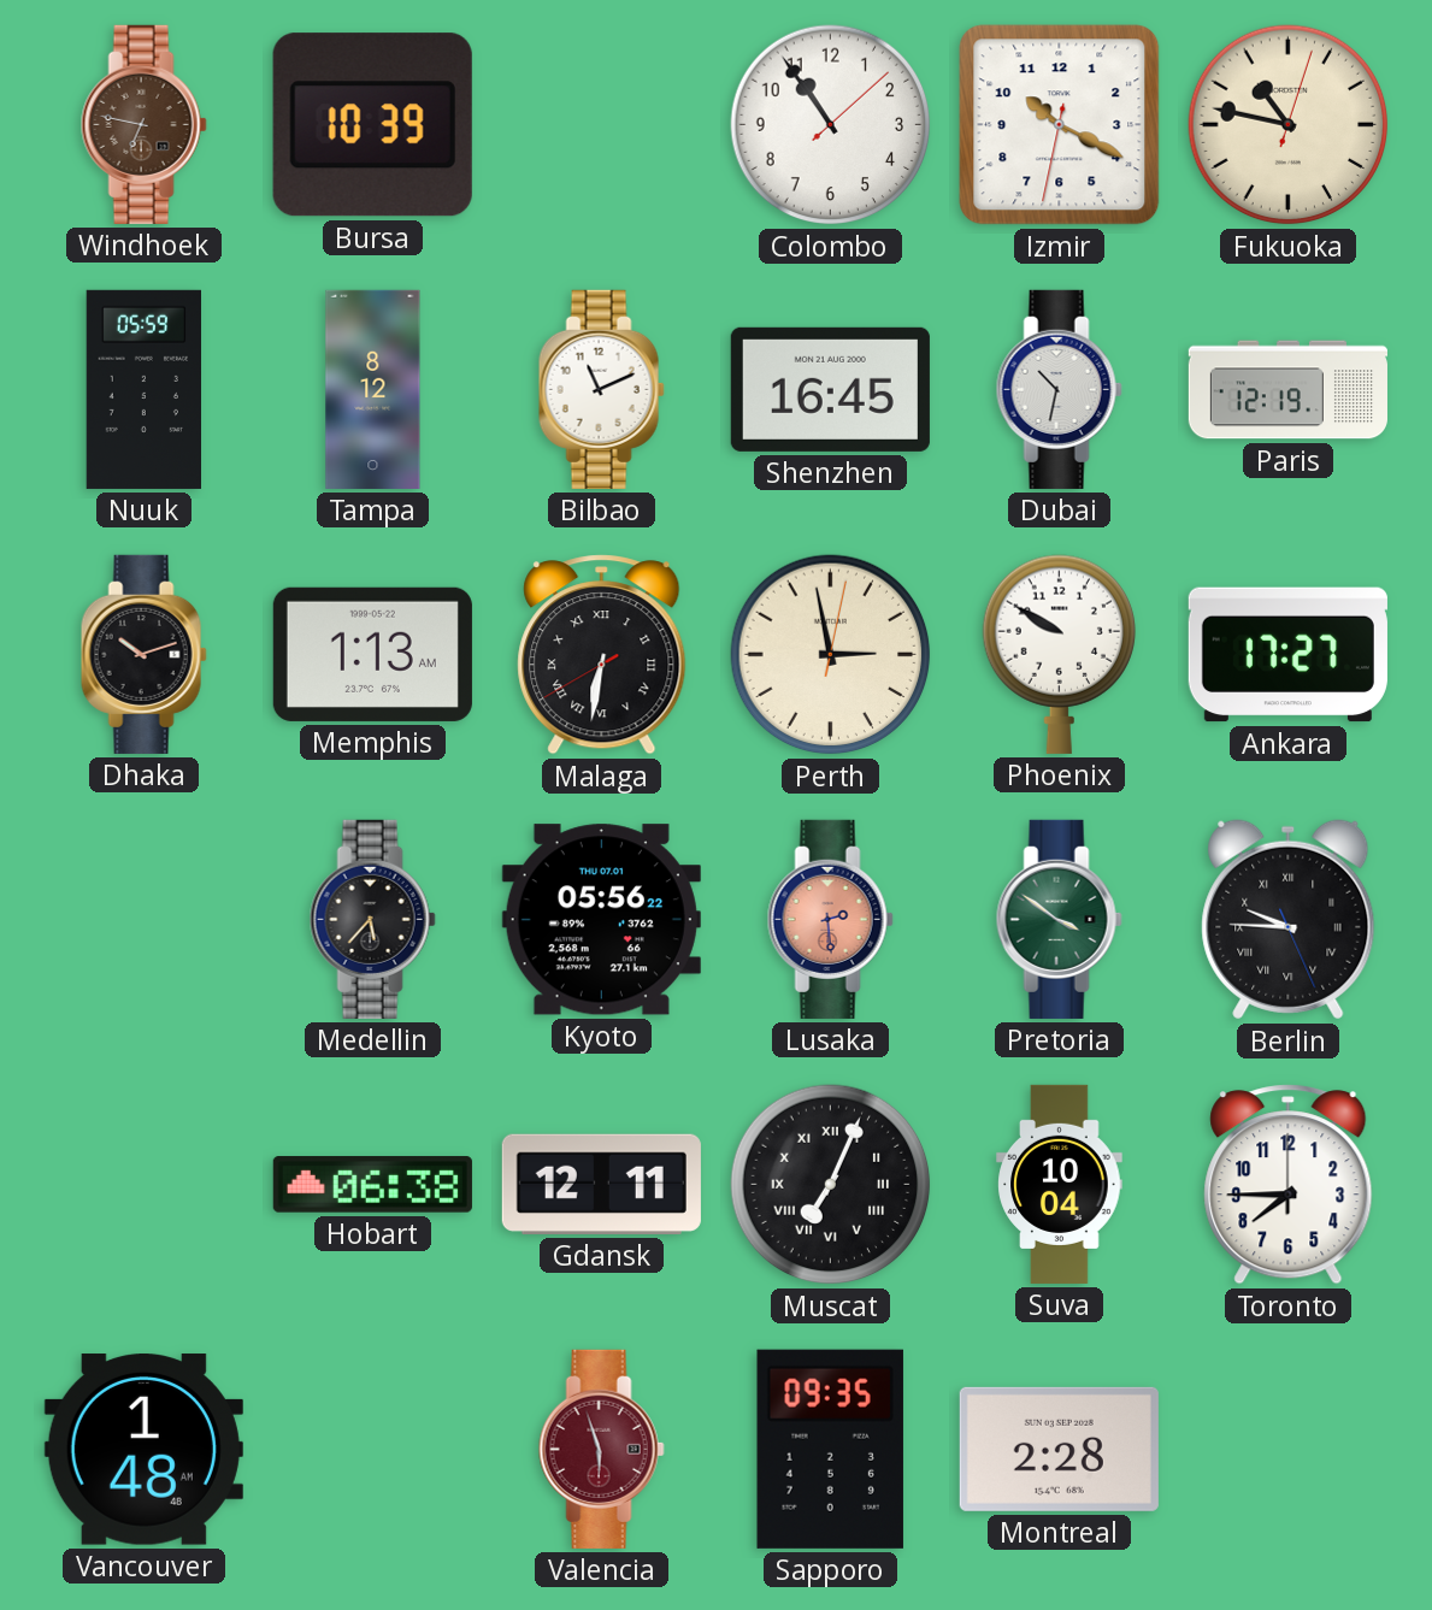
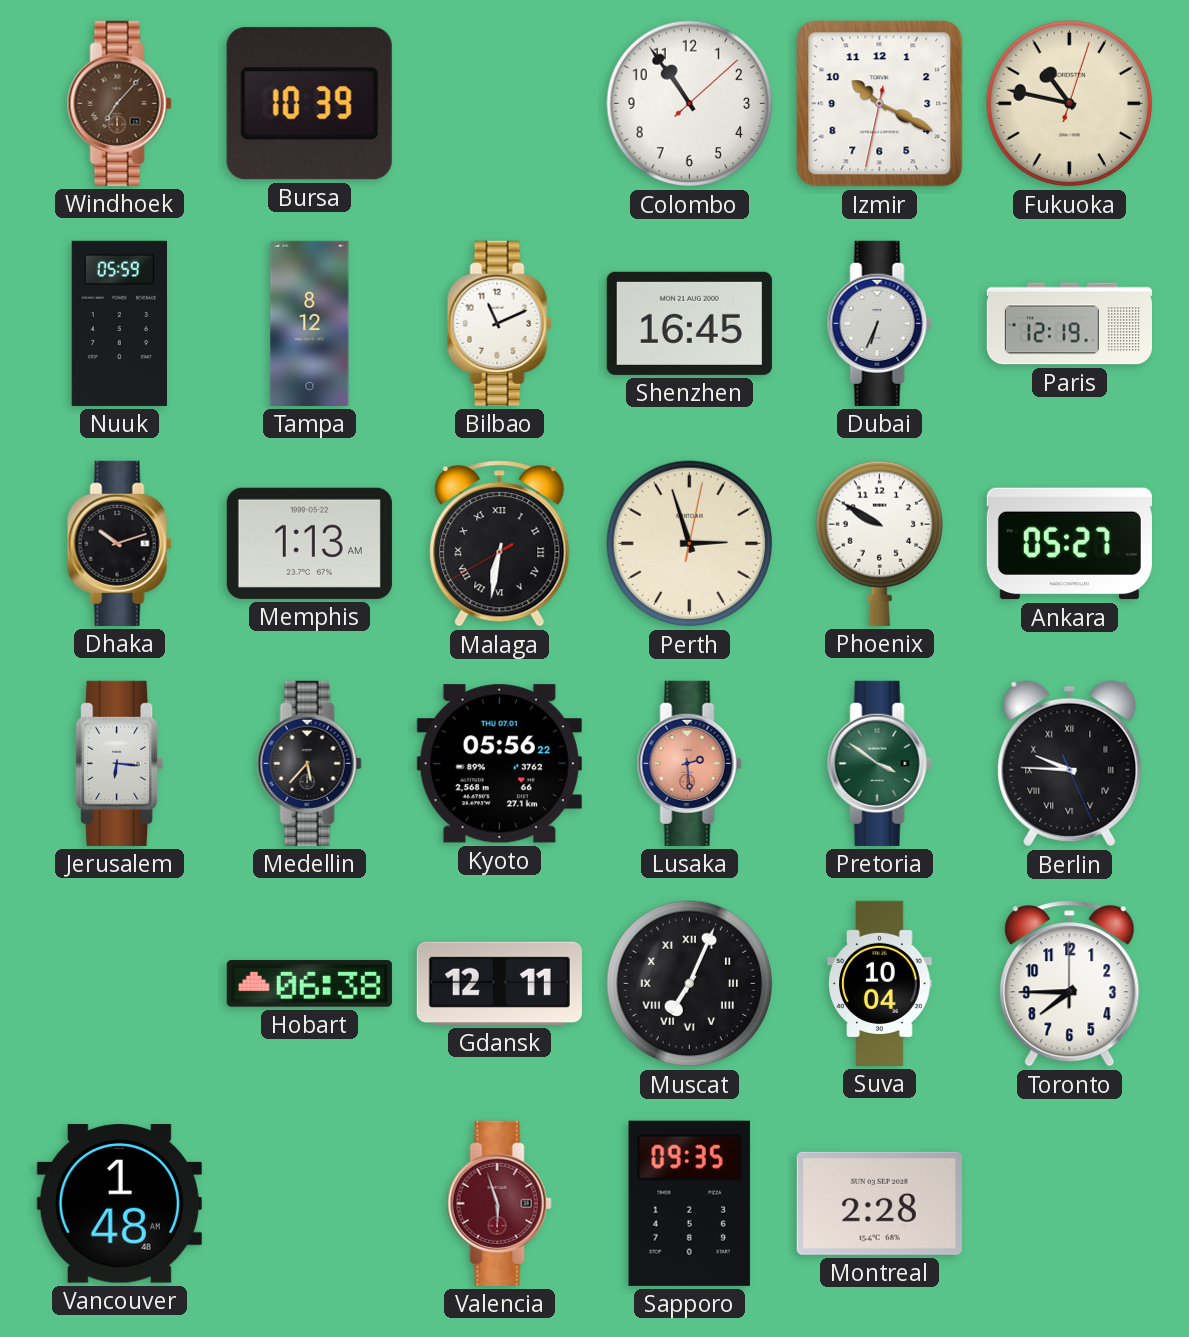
Windhoek: 6:47 -> 7:07
Dubai: 10:32 -> 6:34
Perth: 2:58 -> 2:57
Ankara: 17:27 -> 05:27
Jerusalem: none -> 6:16
